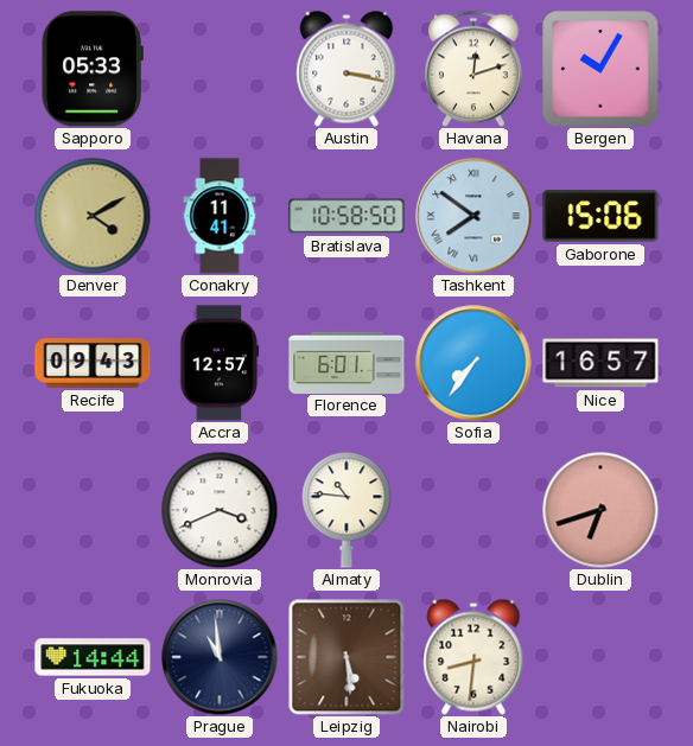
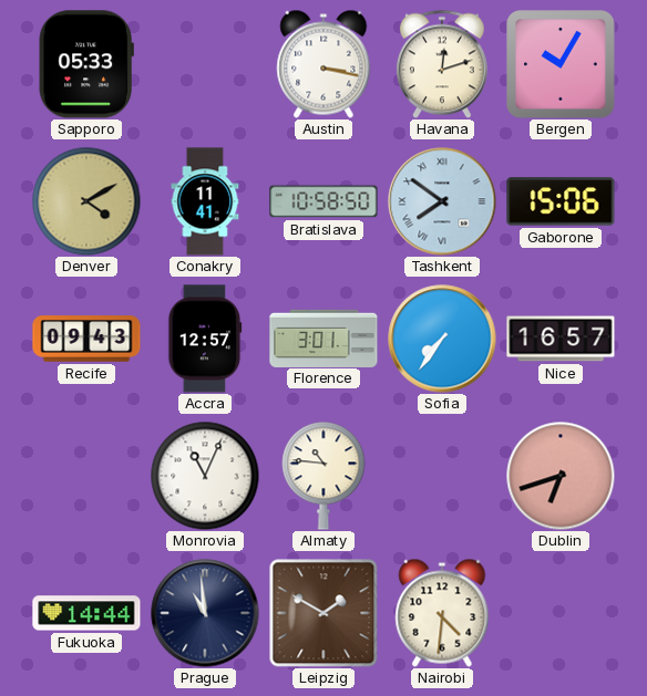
Florence: 6:01 -> 3:01
Monrovia: 3:41 -> 11:04
Leipzig: 5:29 -> 1:50
Nairobi: 8:31 -> 4:31
